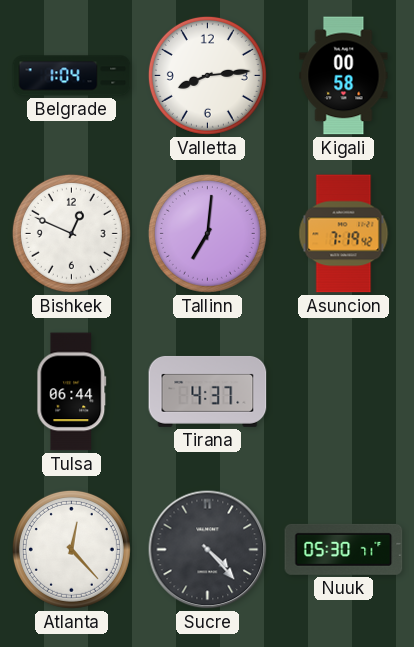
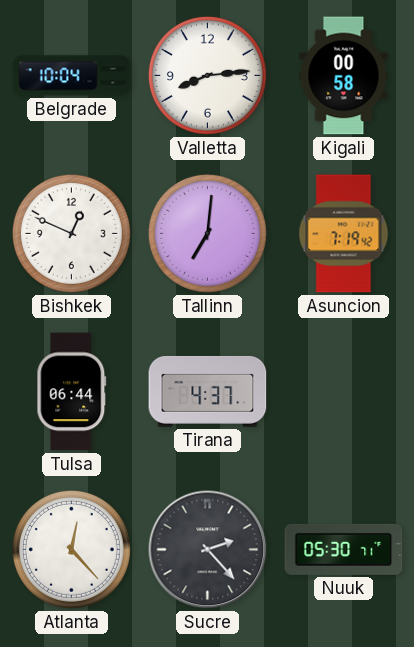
Belgrade: 1:04 -> 10:04
Sucre: 4:23 -> 2:23
